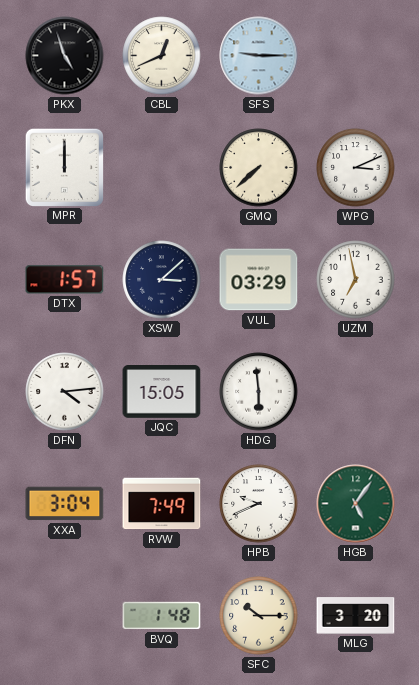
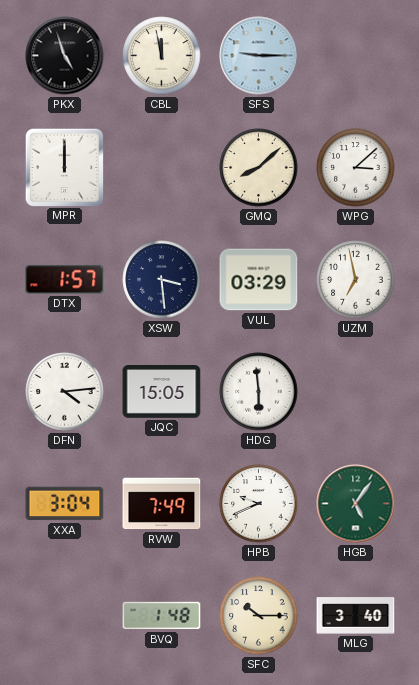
CBL: 12:41 -> 11:58
GMQ: 7:38 -> 8:08
WPG: 3:11 -> 3:08
XSW: 3:08 -> 3:29
MLG: 3:20 -> 3:40
